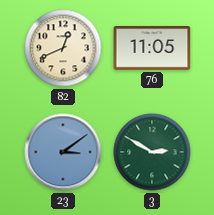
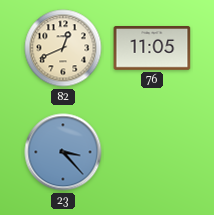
23: 3:09 -> 3:23
3: 2:50 -> none
